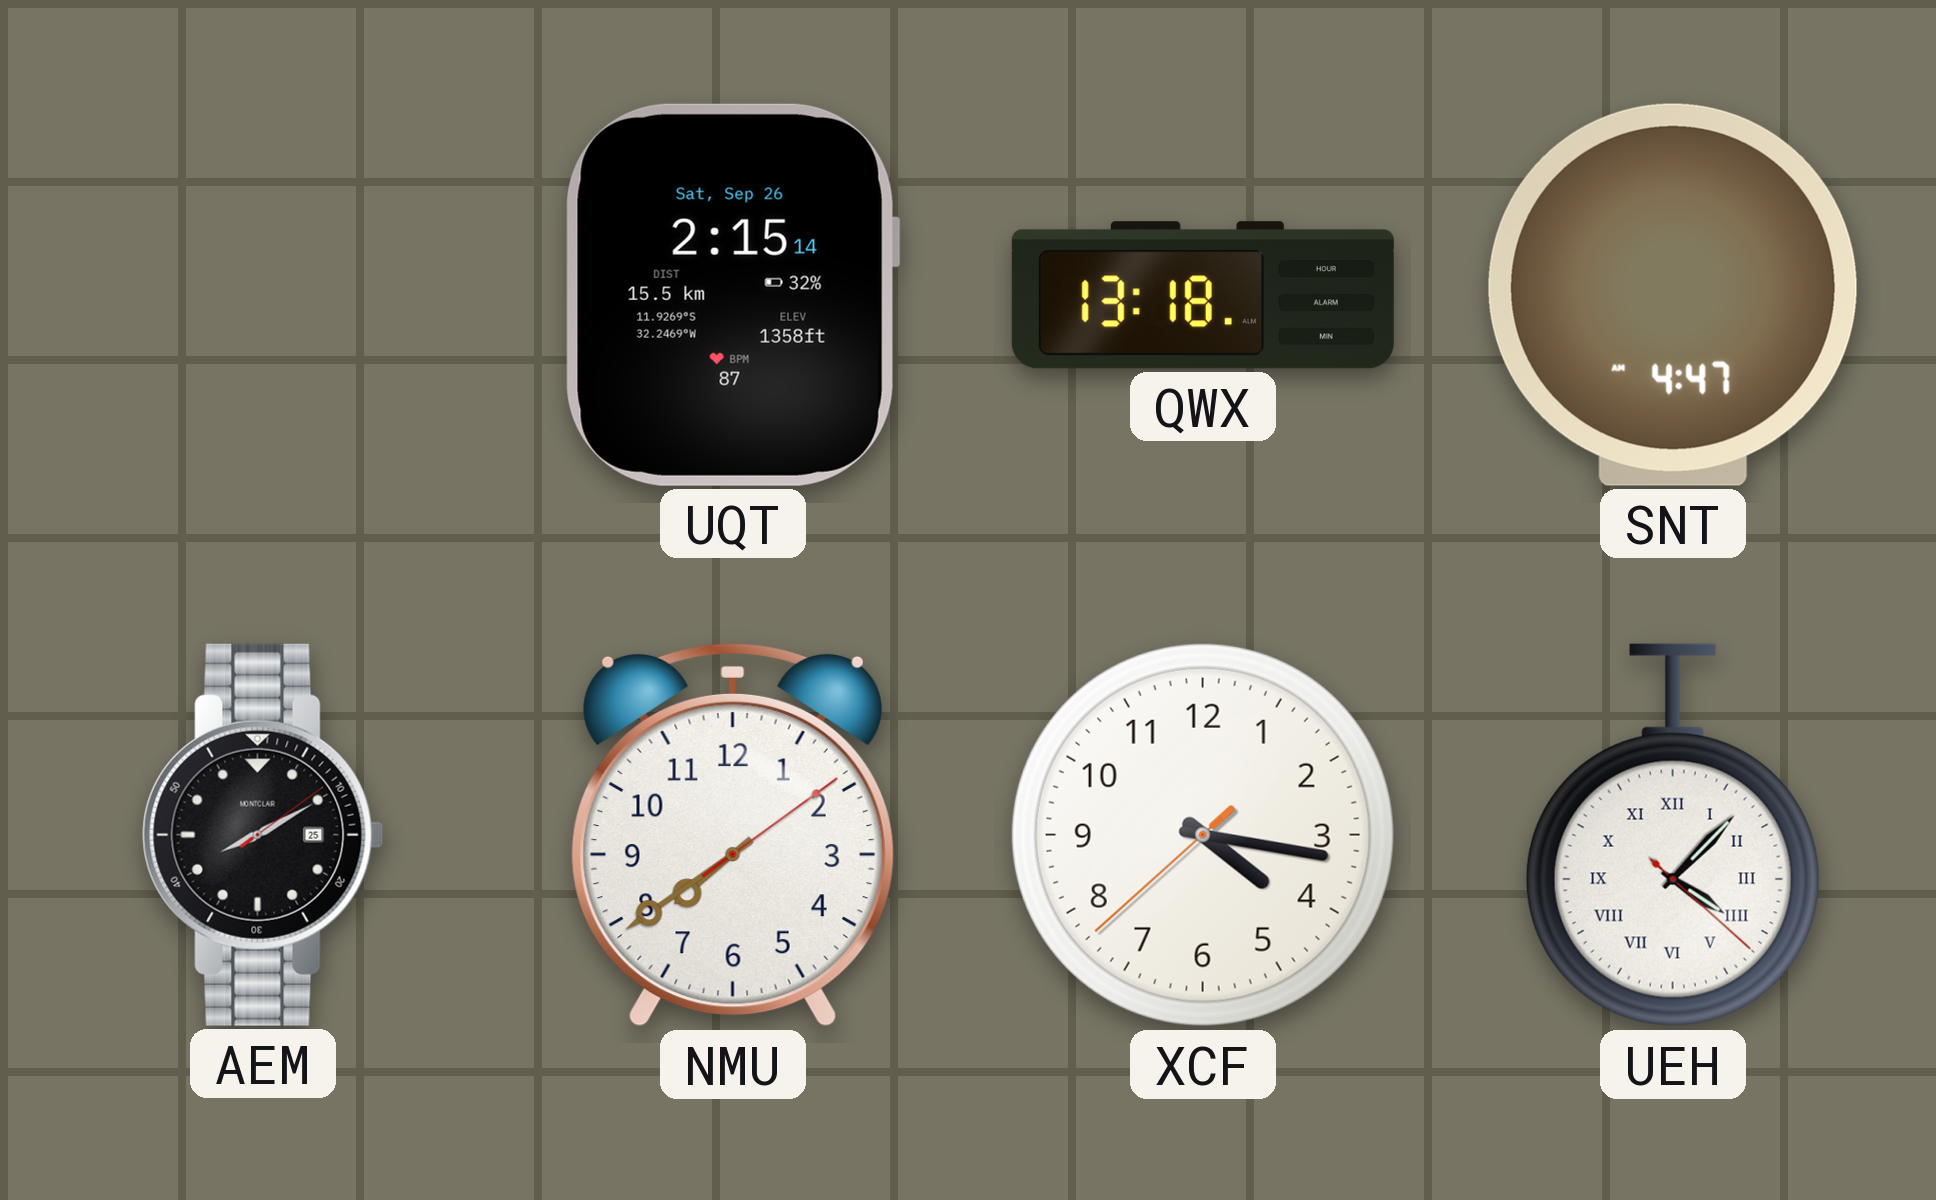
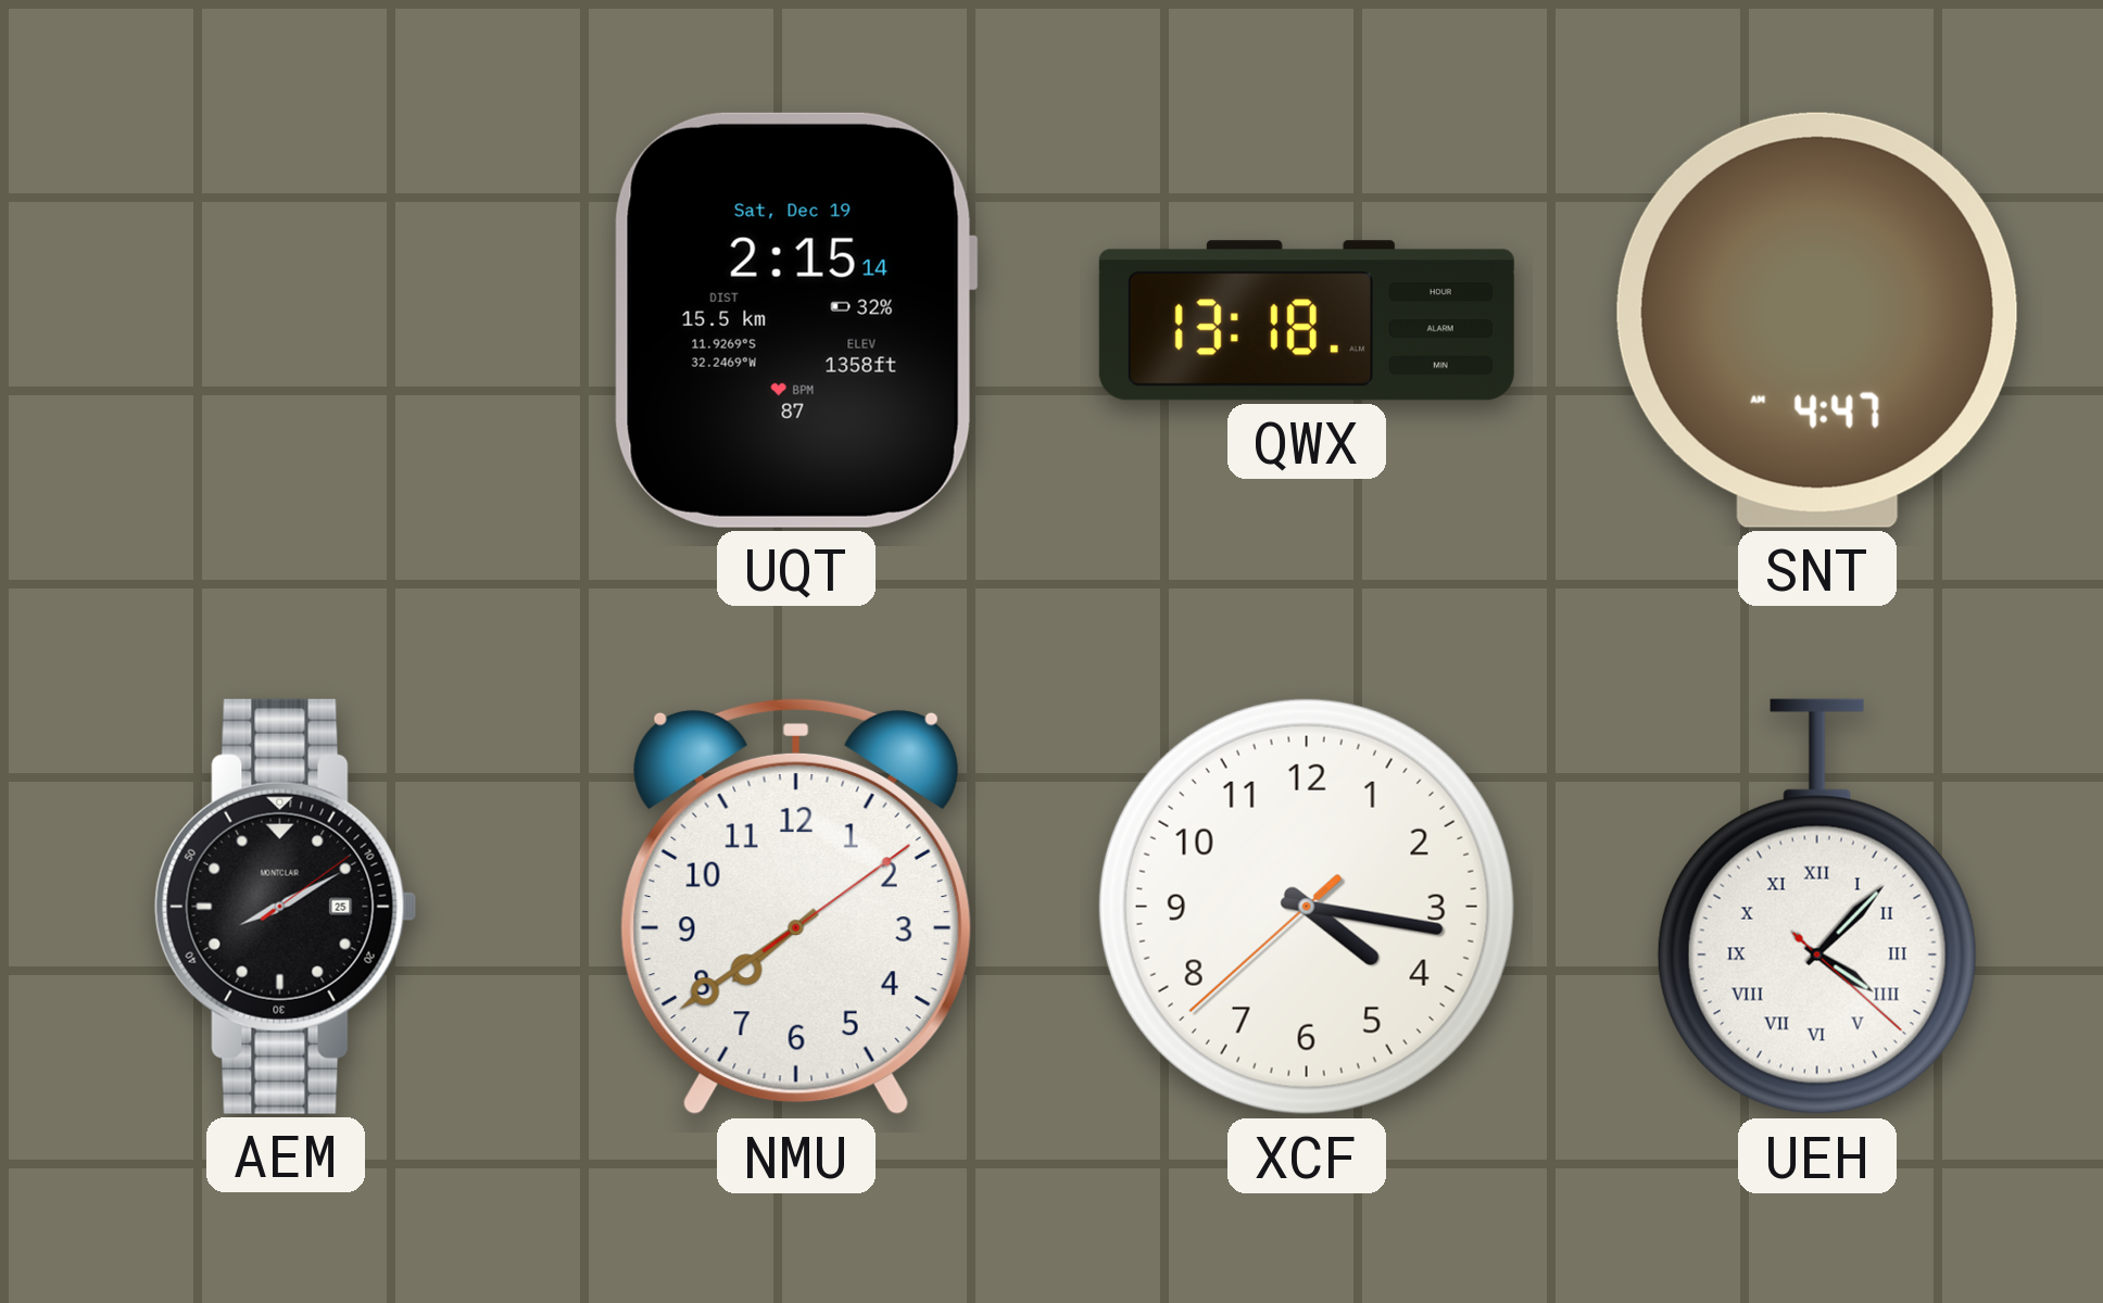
UQT date: Sat, Sep 26 -> Sat, Dec 19
